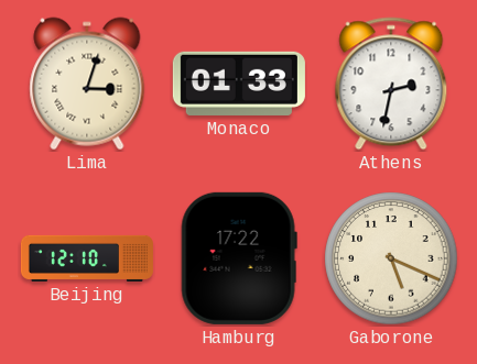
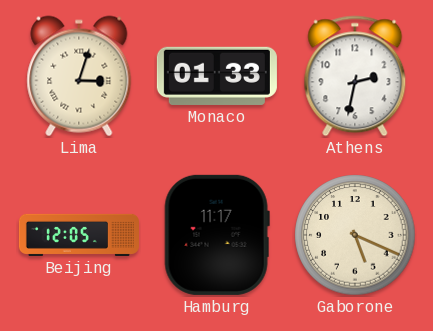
Beijing: 12:10 -> 12:05
Hamburg: 17:22 -> 11:17
